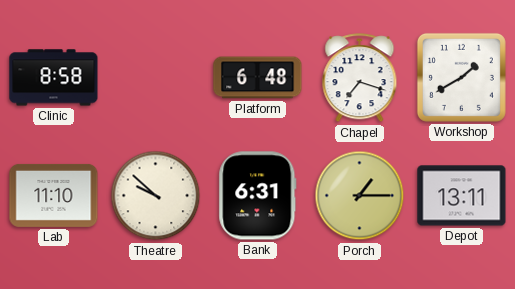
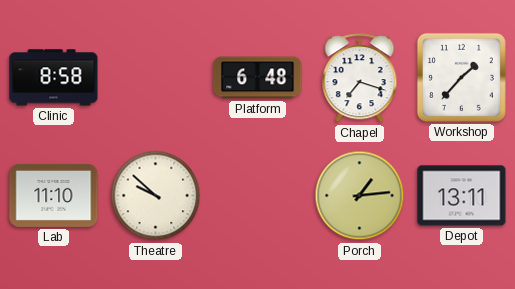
Workshop: 1:40 -> 1:37
Bank: 6:31 -> none
Porch: 1:15 -> 1:14
